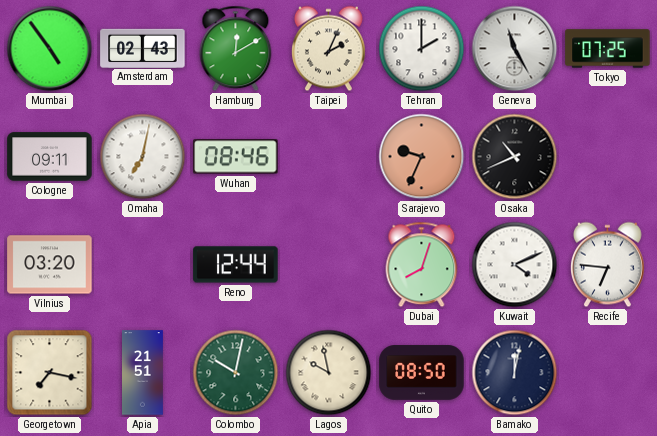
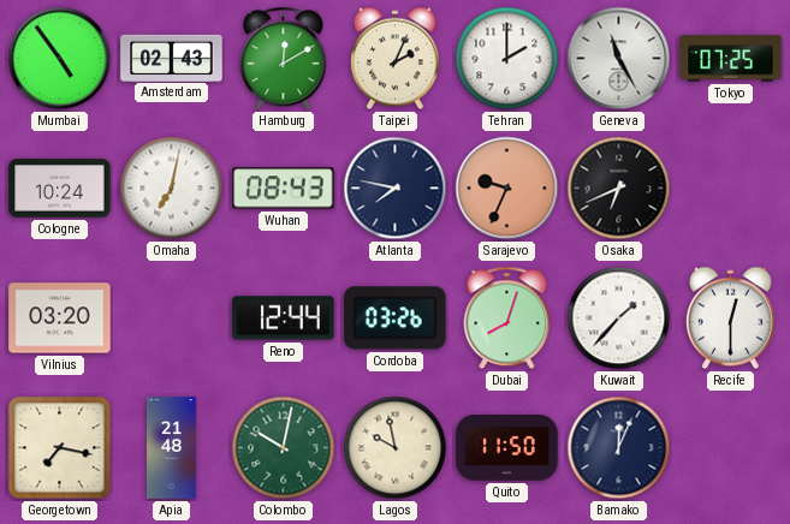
Cologne: 09:11 -> 10:24
Wuhan: 08:46 -> 08:43
Atlanta: none -> 7:47
Osaka: 10:41 -> 6:41
Cordoba: none -> 03:26
Kuwait: 4:11 -> 1:37
Recife: 6:46 -> 12:30
Apia: 21:51 -> 21:48
Quito: 08:50 -> 11:50
Bamako: 12:02 -> 12:04
